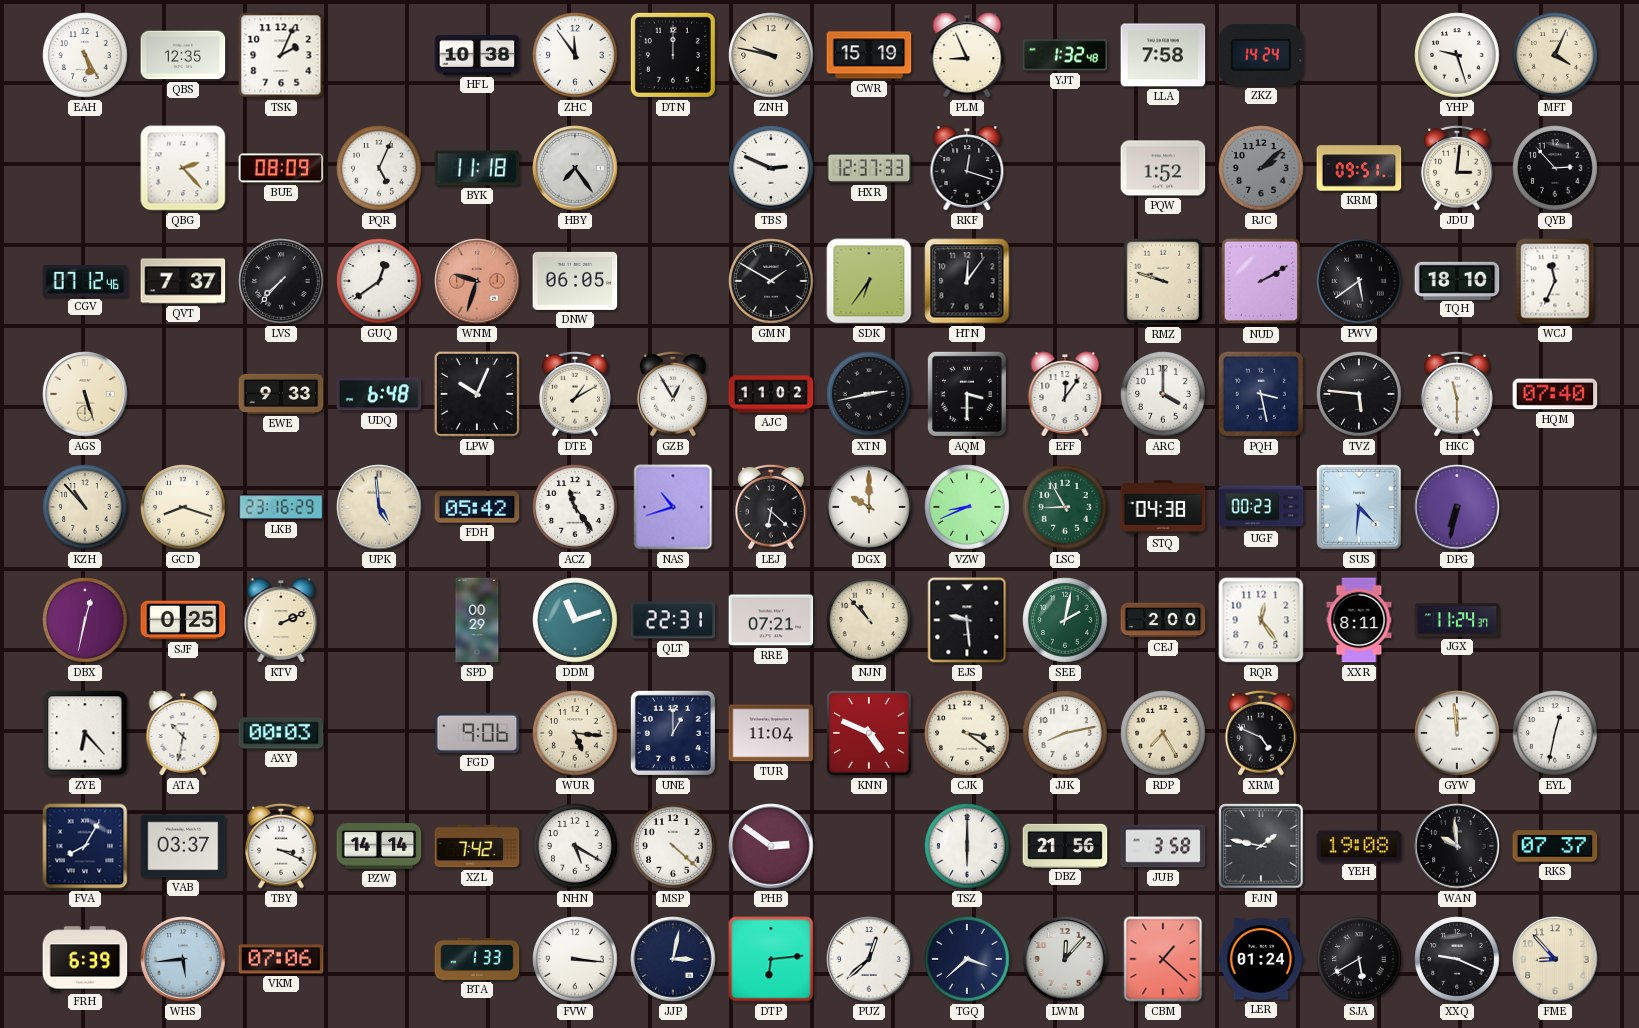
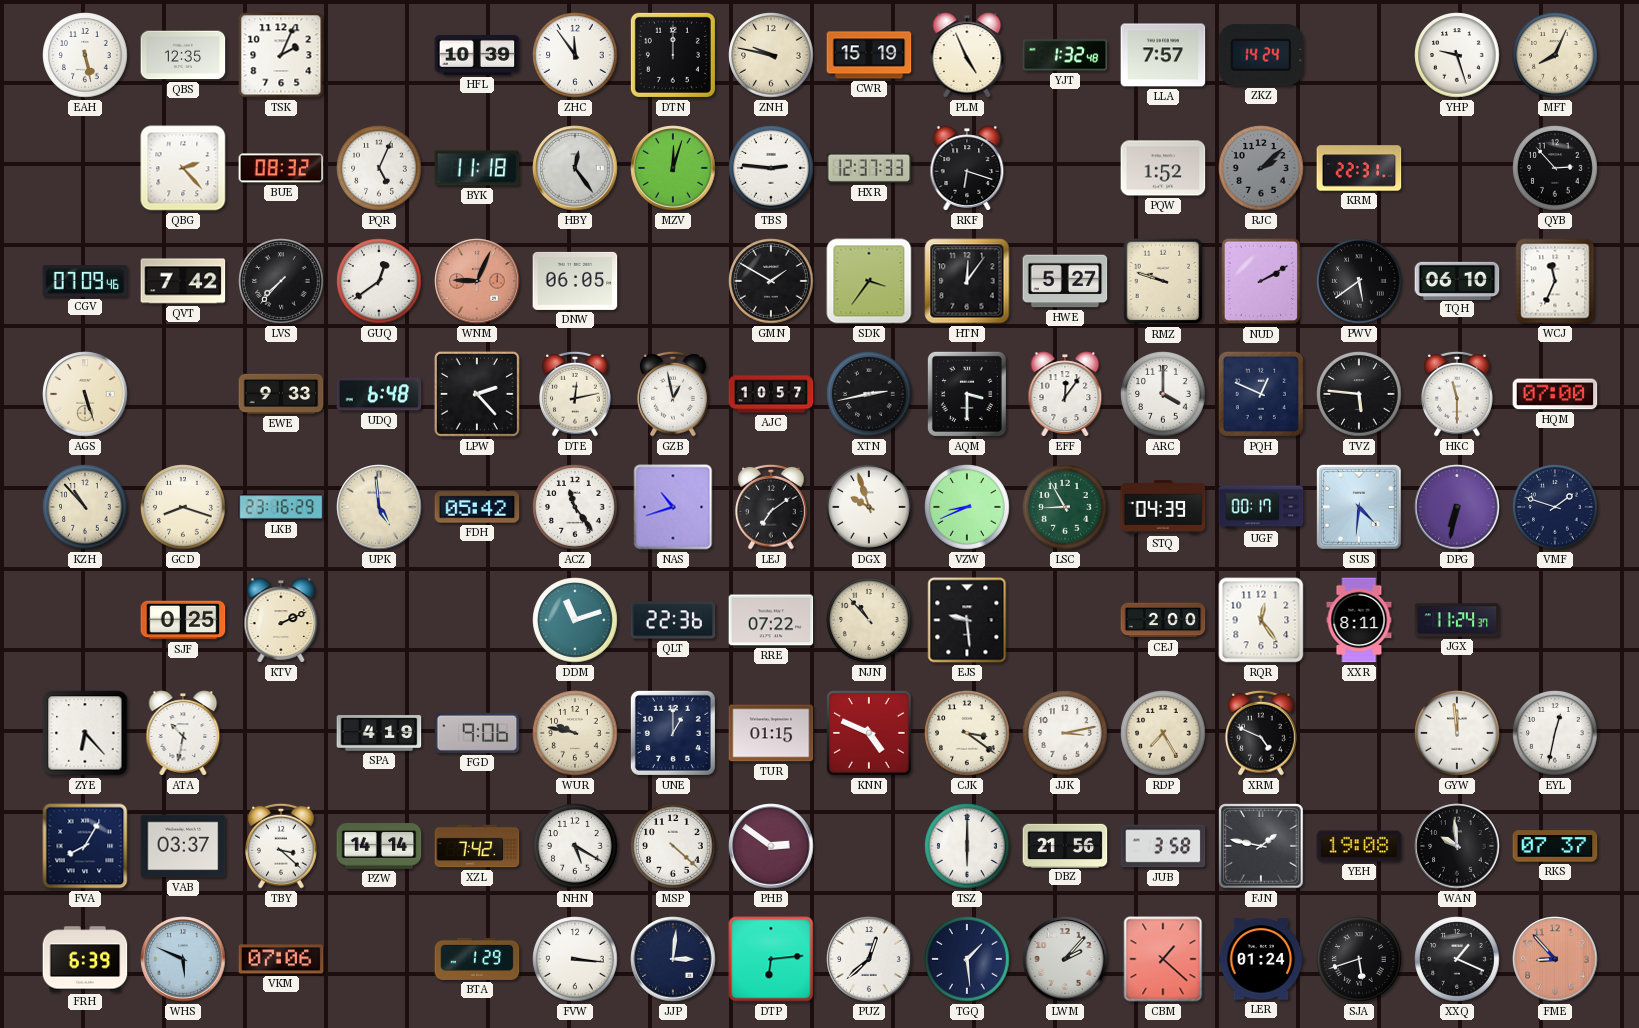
EAH: 5:25 -> 5:28
HFL: 10:38 -> 10:39
PLM: 8:56 -> 4:56
LLA: 7:58 -> 7:57
MFT: 4:04 -> 8:04
BUE: 08:09 -> 08:32
HBY: 7:24 -> 12:24
MZV: none -> 12:03
TBS: 2:49 -> 2:46
RKF: 12:18 -> 6:18
KRM: 09:51 -> 22:31
JDU: 3:01 -> none
CGV: 07:12 -> 07:09
QVT: 7:37 -> 7:42
WNM: 9:33 -> 9:04
SDK: 6:36 -> 3:36
HWE: none -> 5:27
TQH: 18:10 -> 06:10
LPW: 10:04 -> 2:23
DTE: 1:10 -> 12:13
GZB: 12:55 -> 12:58
AJC: 11:02 -> 10:57
PQH: 3:28 -> 12:49
HQM: 07:40 -> 07:00
LEJ: 6:22 -> 7:09
DGX: 10:00 -> 9:57
STQ: 04:38 -> 04:39
UGF: 00:23 -> 00:17
VMF: none -> 1:48
DBX: 12:32 -> none
SPD: 00:29 -> none
QLT: 22:31 -> 22:36
RRE: 07:21 -> 07:22
SEE: 2:02 -> none
AXY: 00:03 -> none
SPA: none -> 4:19
WUR: 5:16 -> 9:47
TUR: 11:04 -> 01:15
JJK: 8:13 -> 3:13
TBY: 3:19 -> 3:22
WHS: 5:44 -> 5:49
BTA: 1:33 -> 1:29
JJP: 3:02 -> 3:01
TGQ: 3:38 -> 1:29
LWM: 12:07 -> 2:07
SJA: 5:40 -> 5:42
XXQ: 9:19 -> 1:19
FME dial: cream -> salmon
